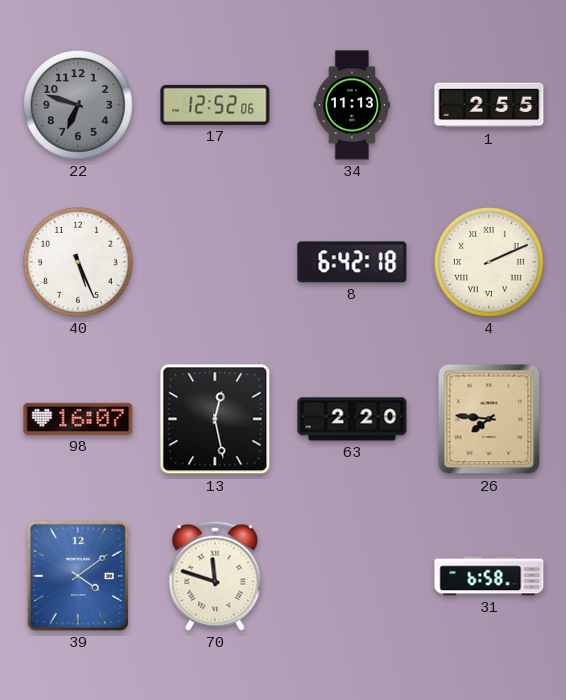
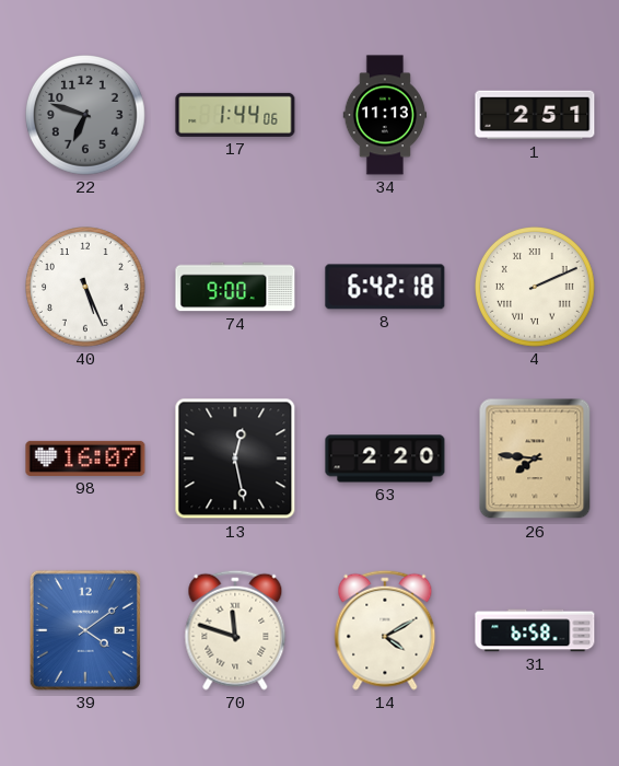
17: 12:52 -> 1:44
1: 2:55 -> 2:51
74: none -> 9:00
14: none -> 4:10
